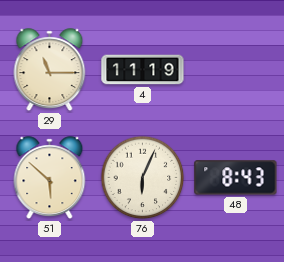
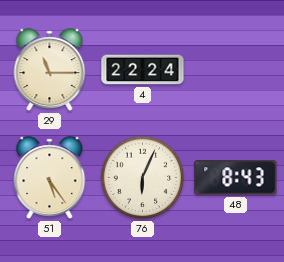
4: 11:19 -> 22:24
51: 5:52 -> 5:24
